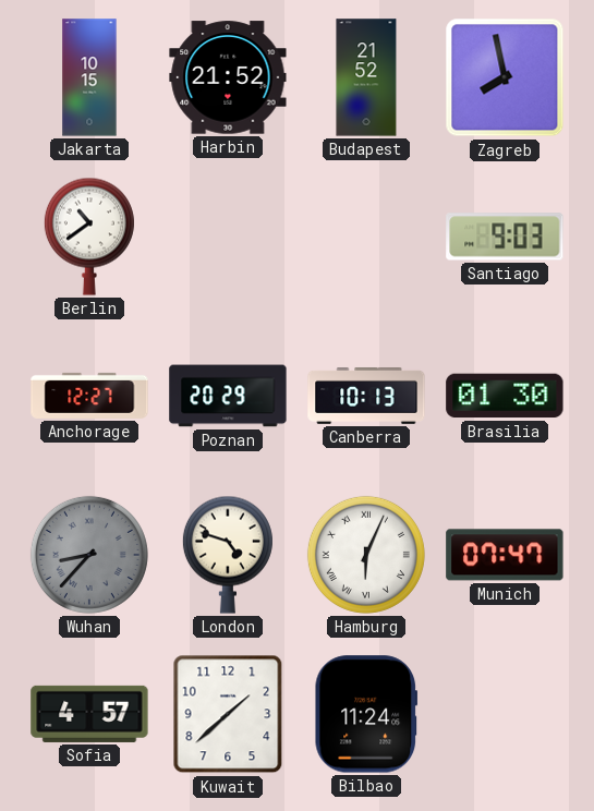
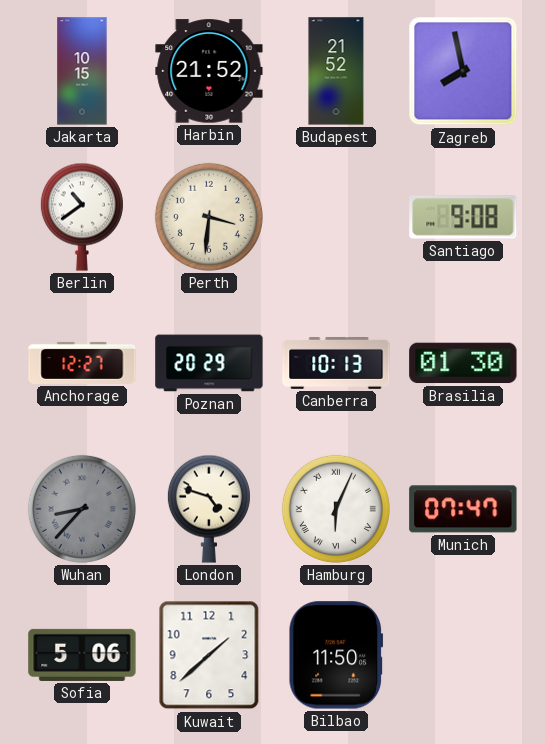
Perth: none -> 3:31
Santiago: 9:03 -> 9:08
Sofia: 4:57 -> 5:06
Bilbao: 11:24 -> 11:50
